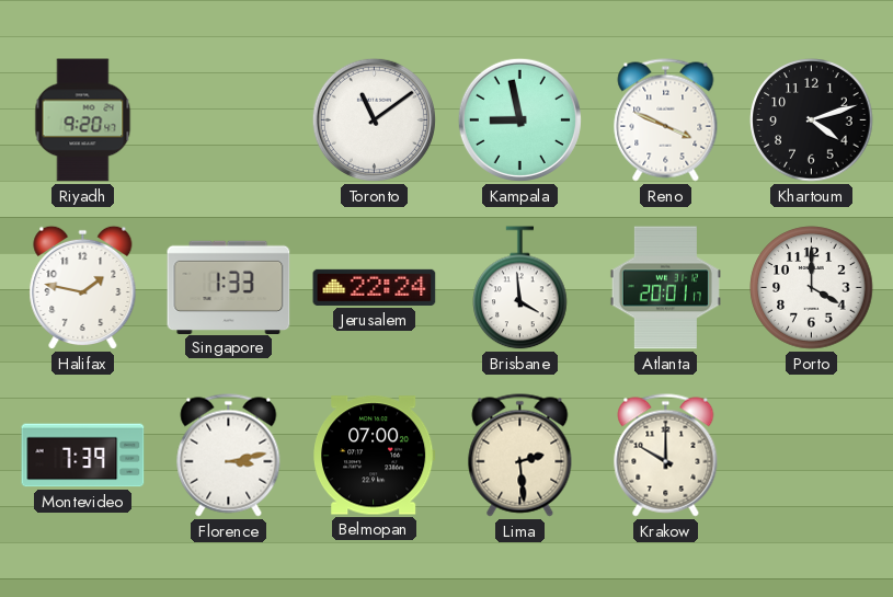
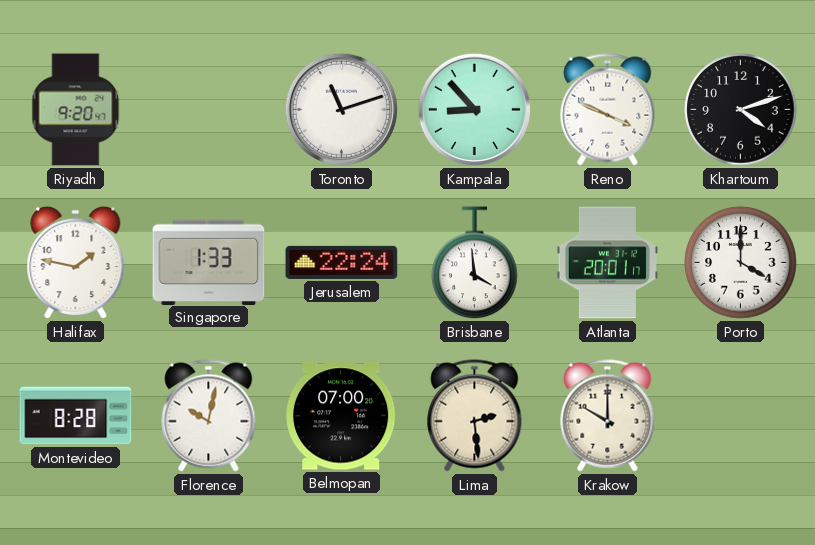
Toronto: 11:09 -> 11:12
Kampala: 8:58 -> 8:53
Montevideo: 7:39 -> 8:28
Florence: 3:13 -> 10:02
